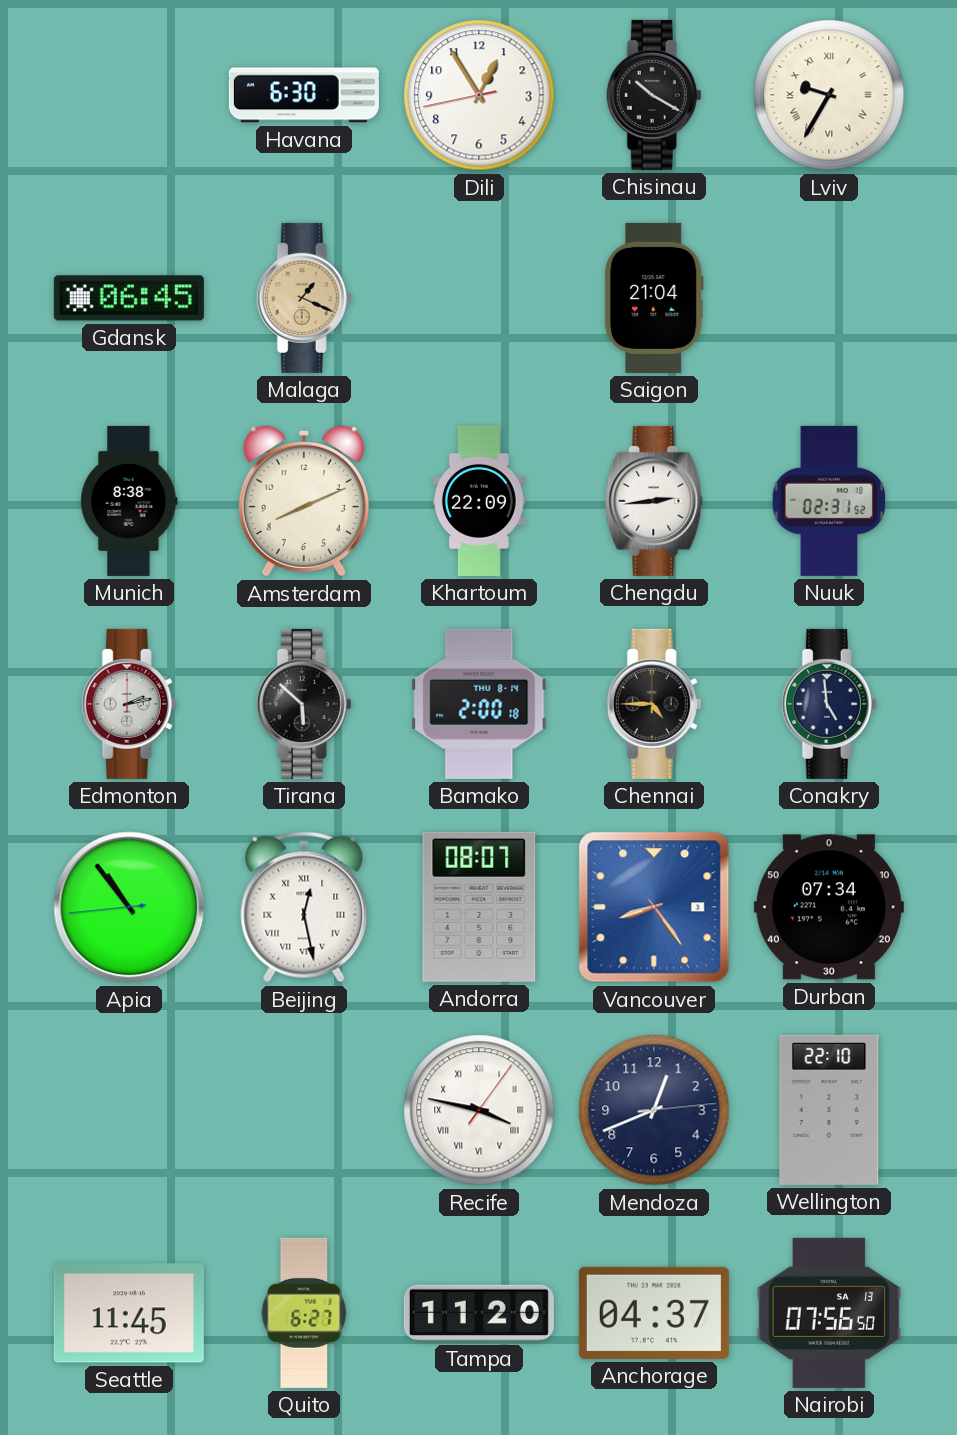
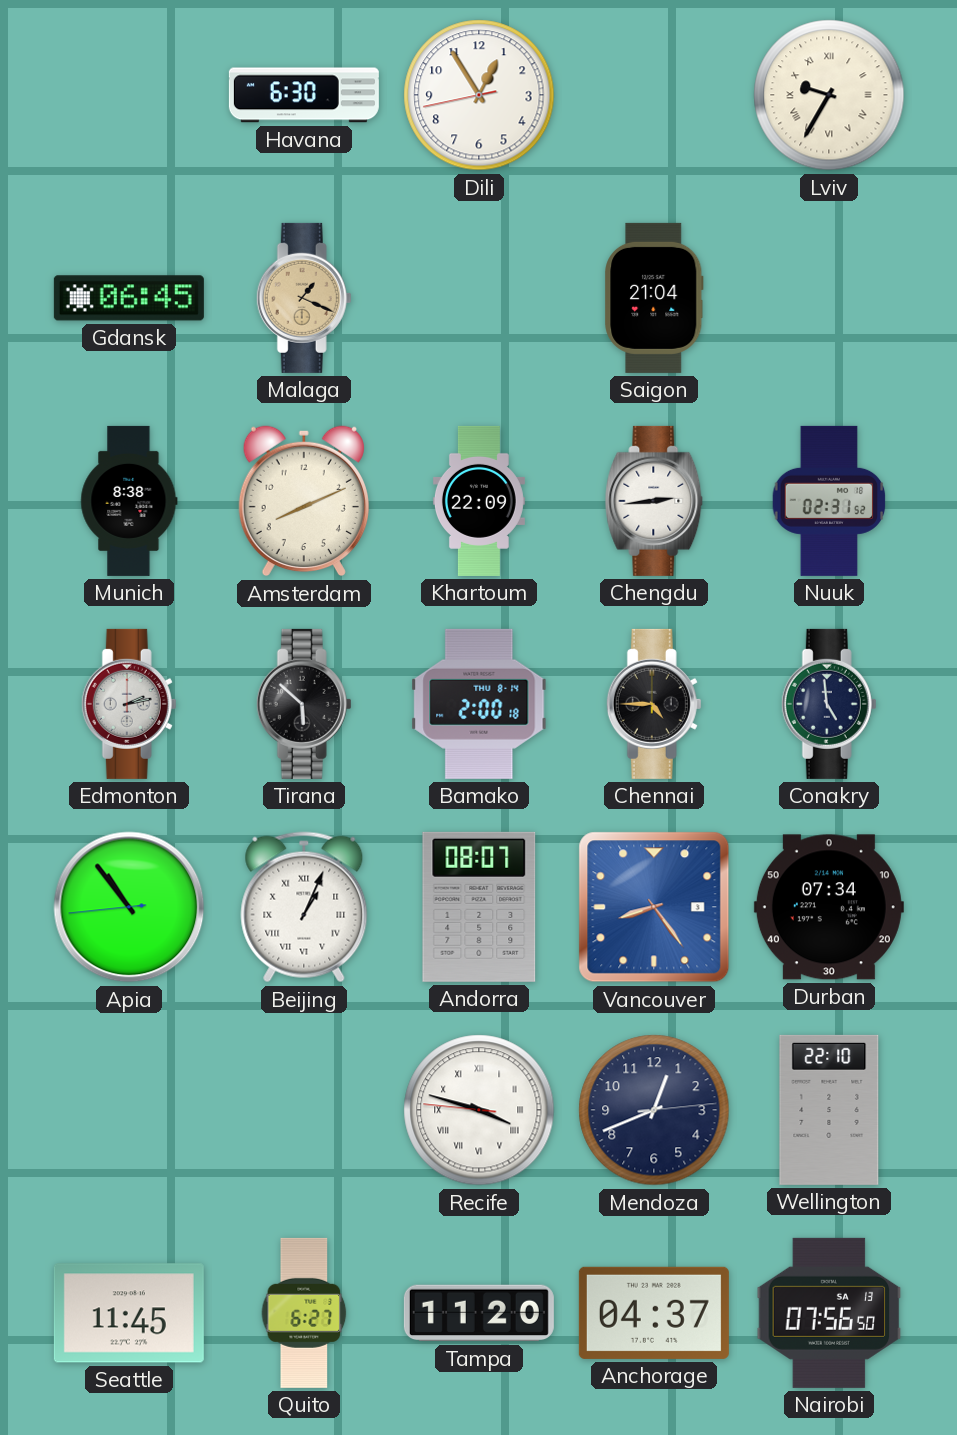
Chisinau: 10:20 -> none
Beijing: 12:28 -> 1:04
Recife: 3:47:06 -> 3:47:46
